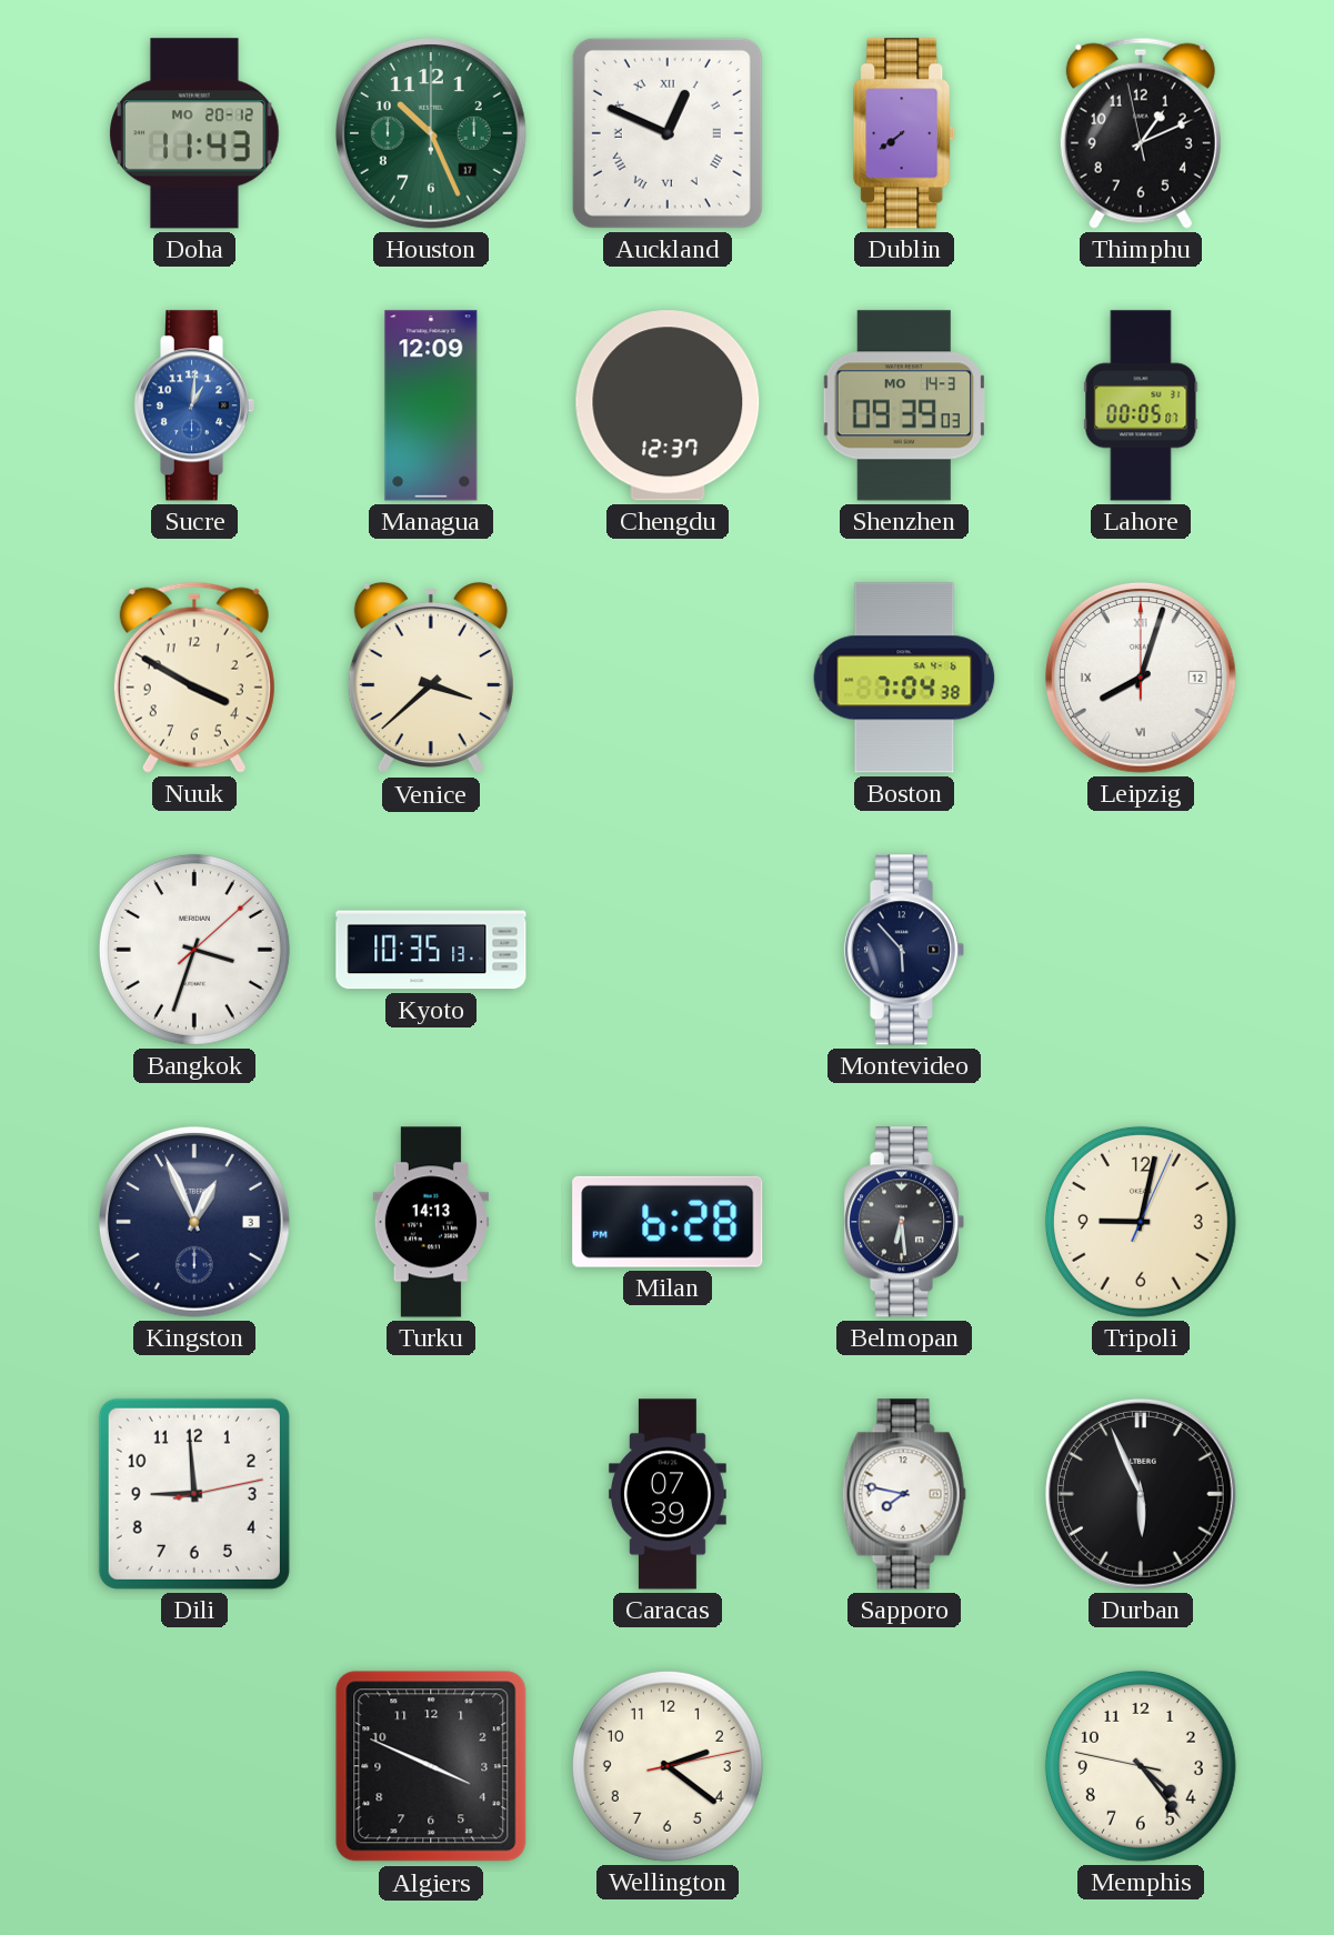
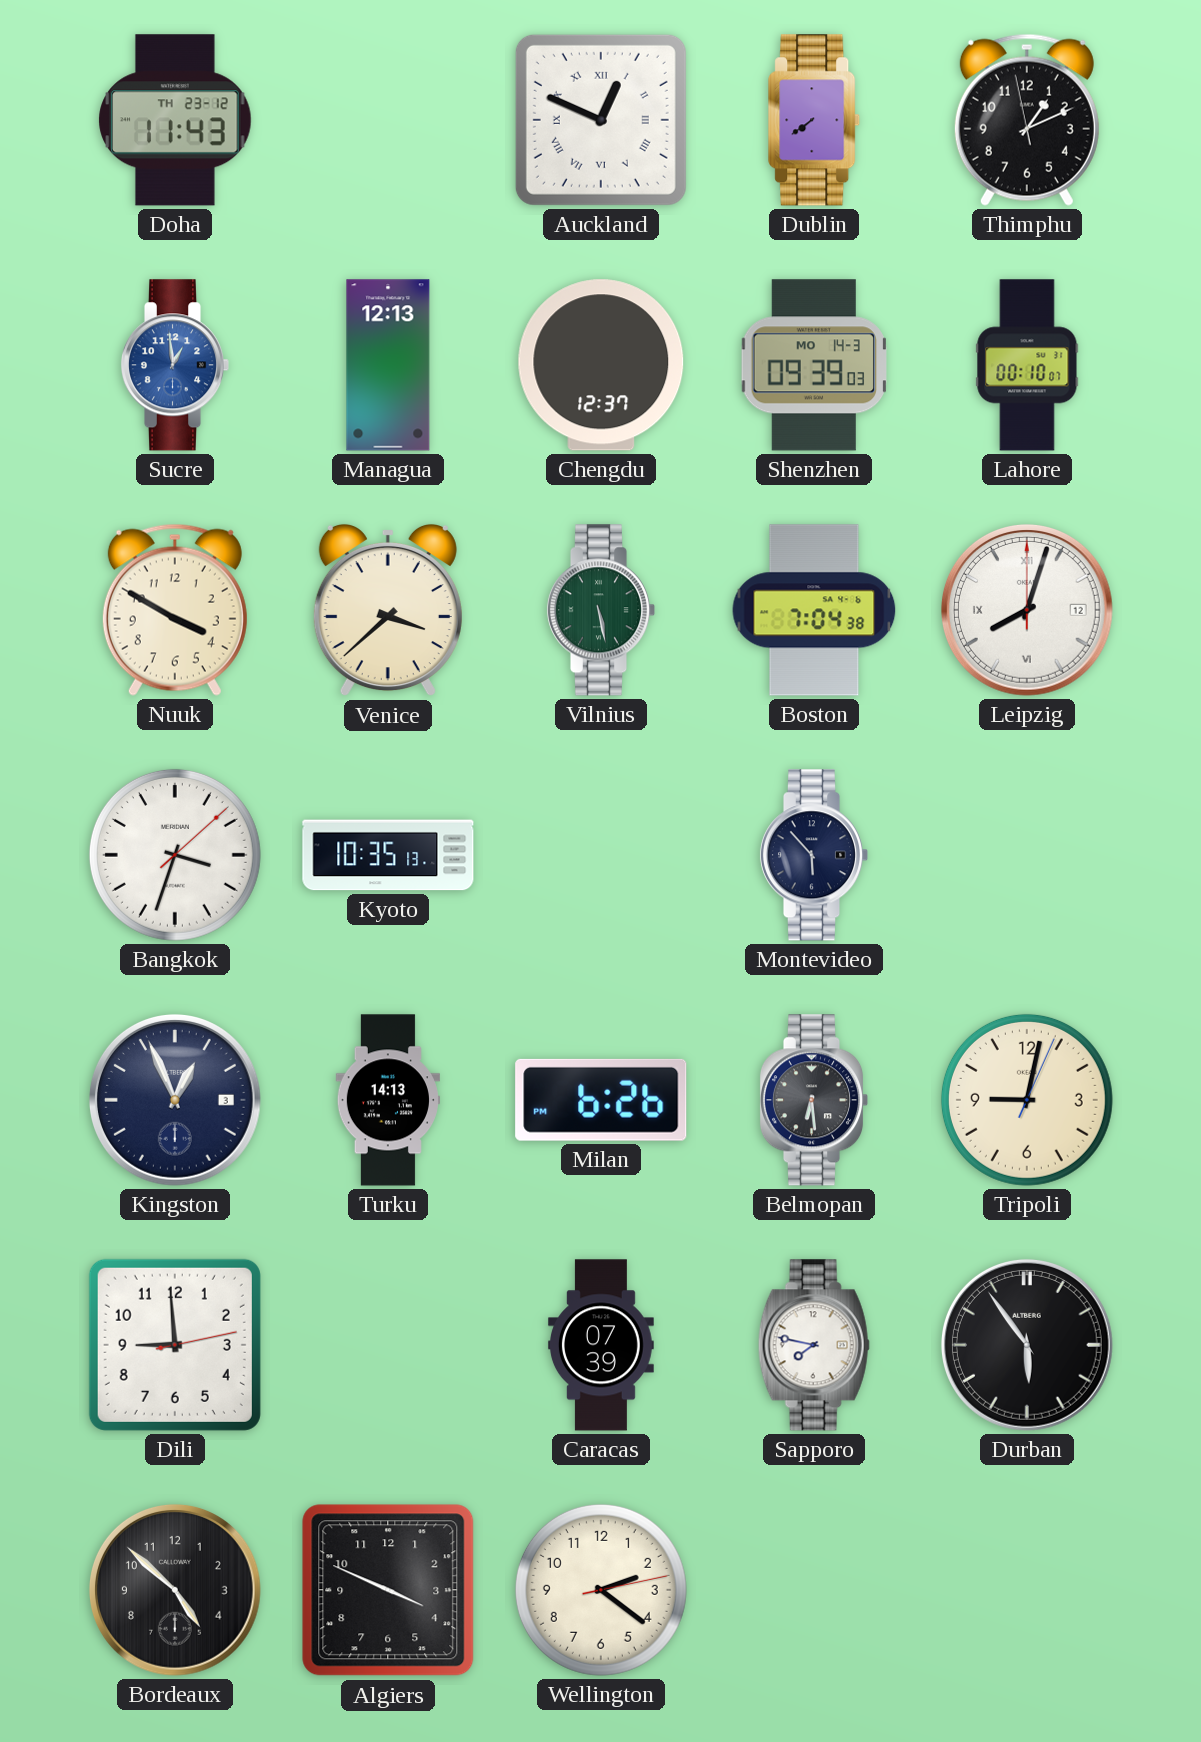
Doha date: MO 20-12 -> TH 23-12
Houston: 10:26 -> none
Sucre: 1:01 -> 12:59
Managua: 12:09 -> 12:13
Lahore: 00:05 -> 00:10
Vilnius: none -> 5:28
Milan: 6:28 -> 6:26
Durban: 5:56 -> 5:54
Bordeaux: none -> 4:52
Memphis: 4:23 -> none
